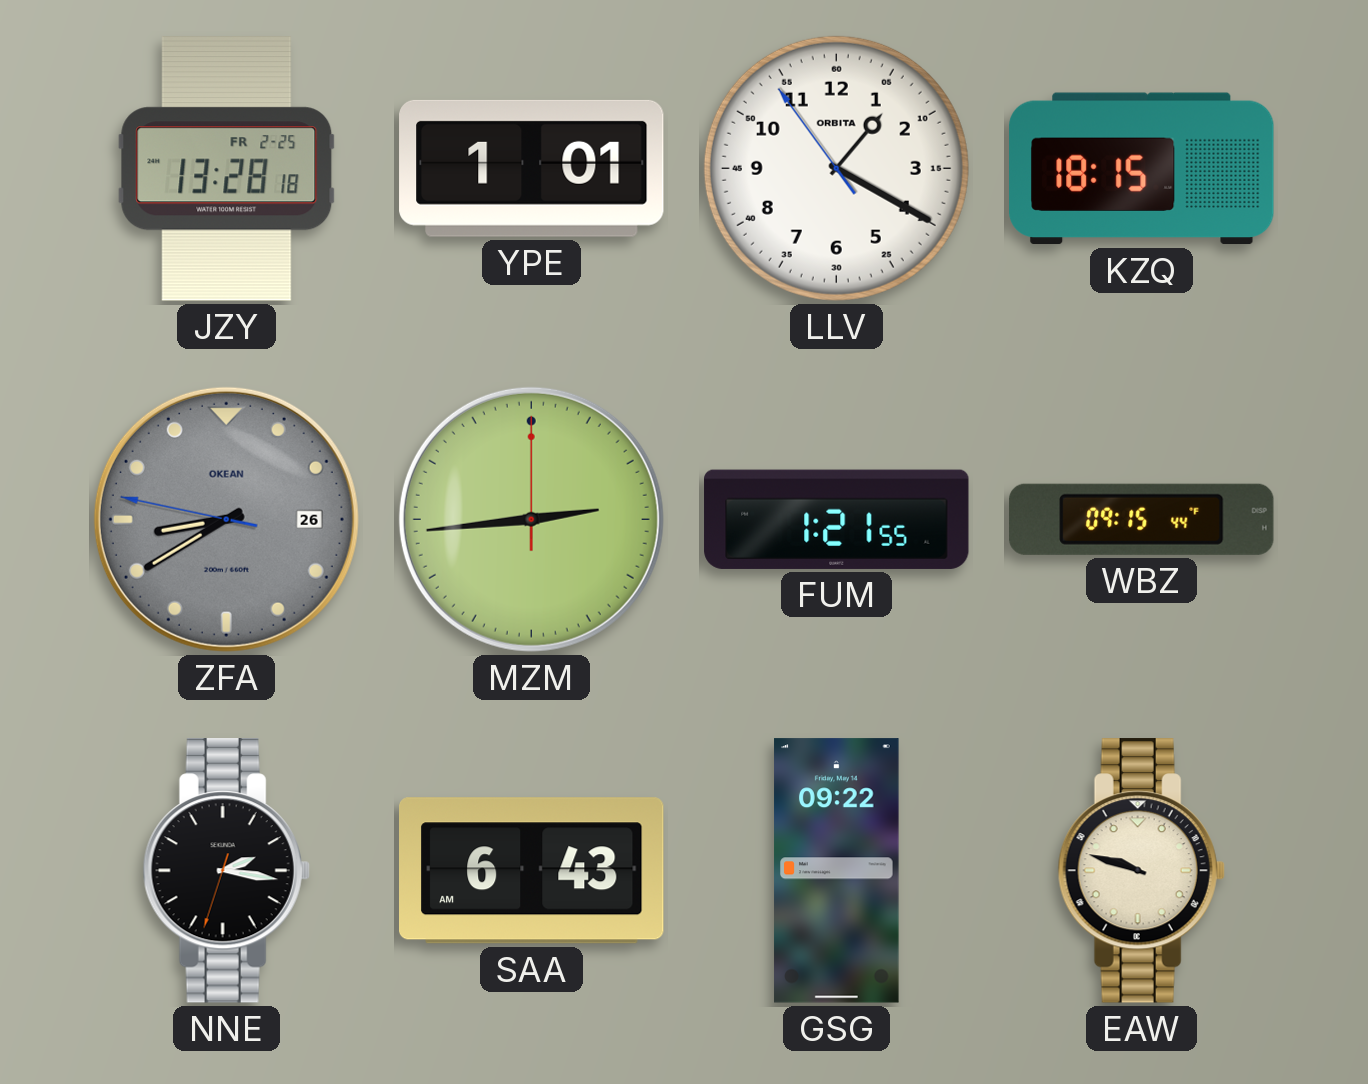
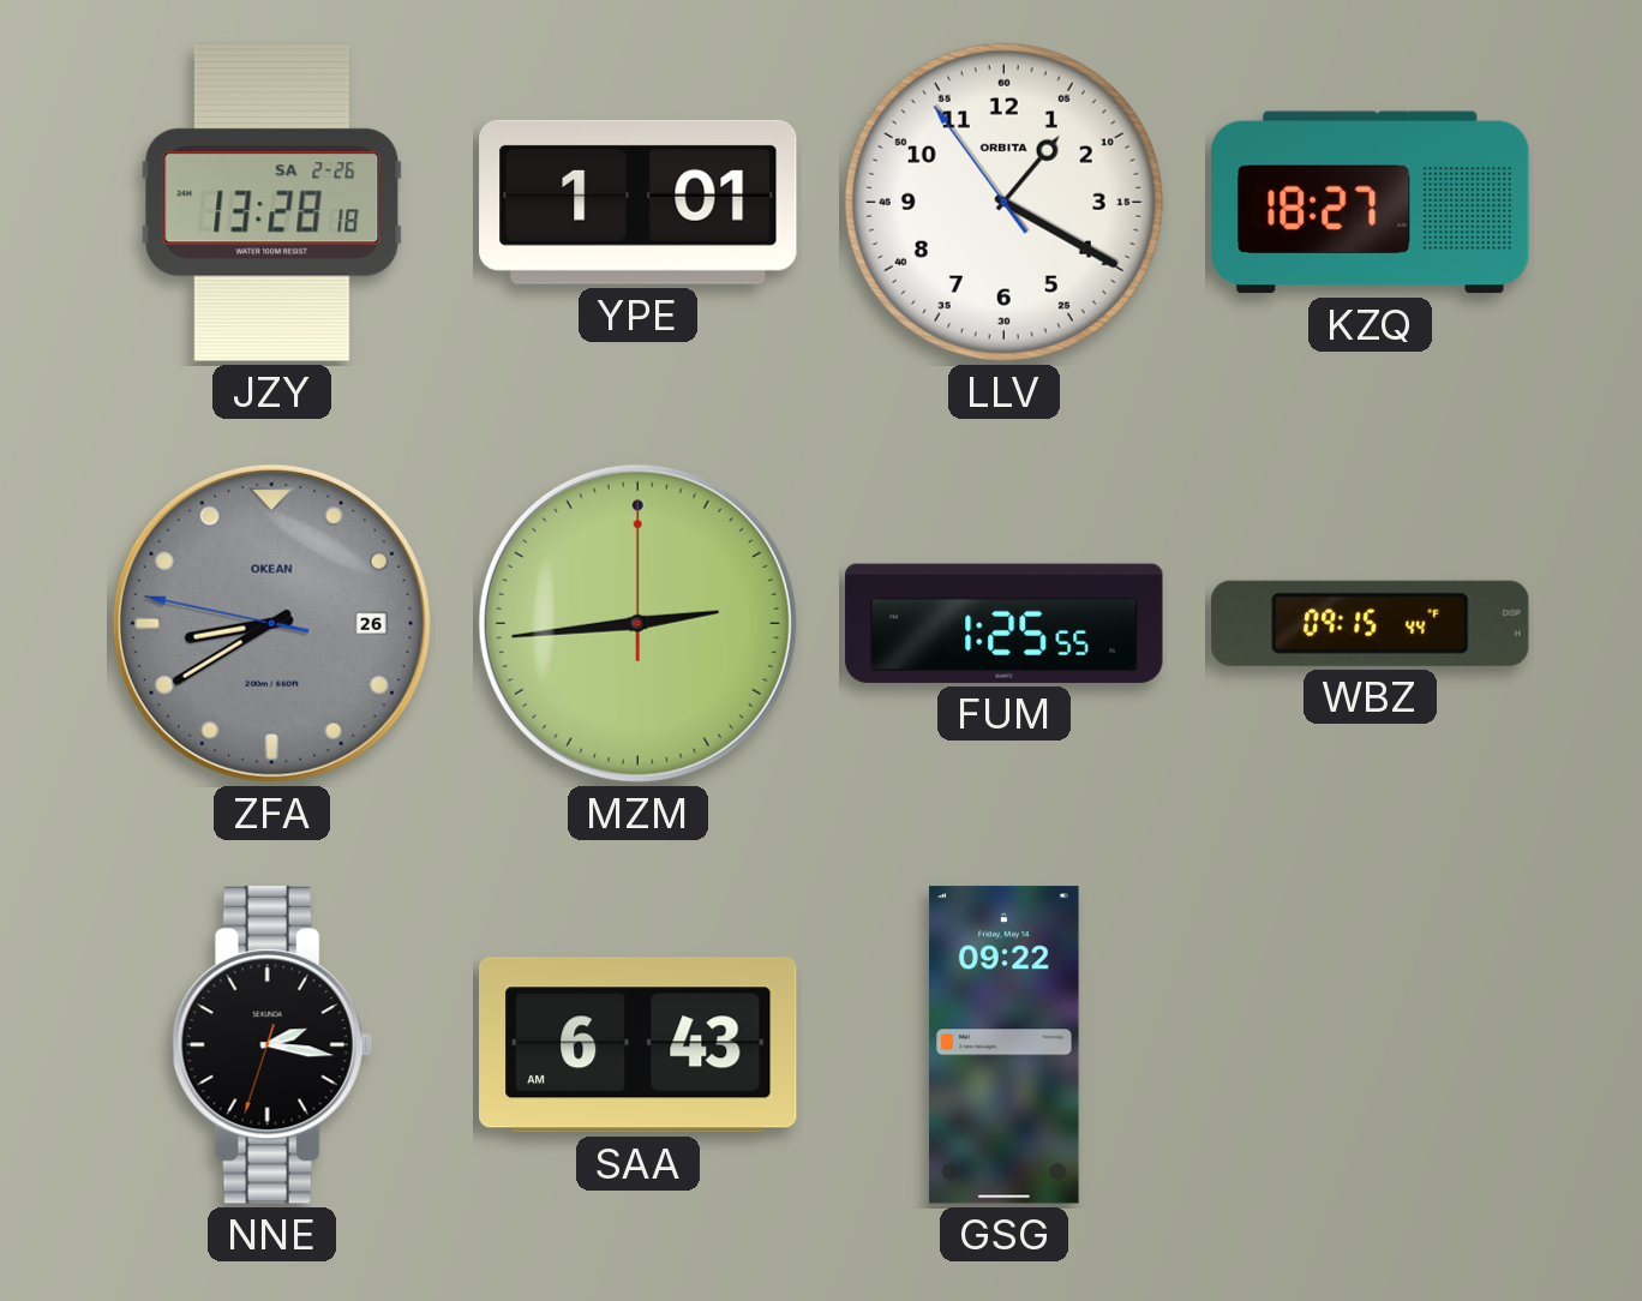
JZY date: FR 2-25 -> SA 2-26
KZQ: 18:15 -> 18:27
FUM: 1:21 -> 1:25
EAW: 9:48 -> none
